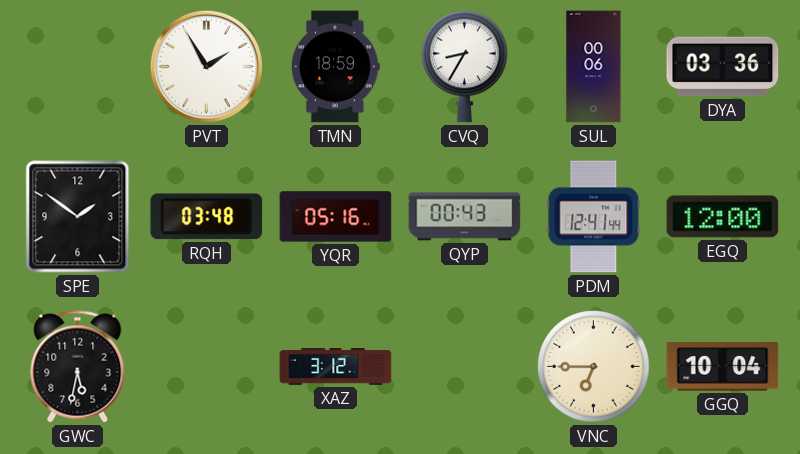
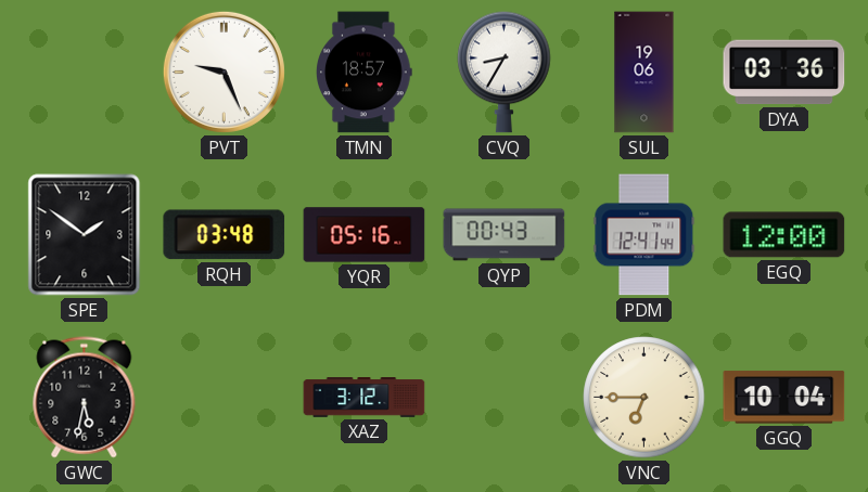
PVT: 1:55 -> 9:26
TMN: 18:59 -> 18:57
SUL: 00:06 -> 19:06
